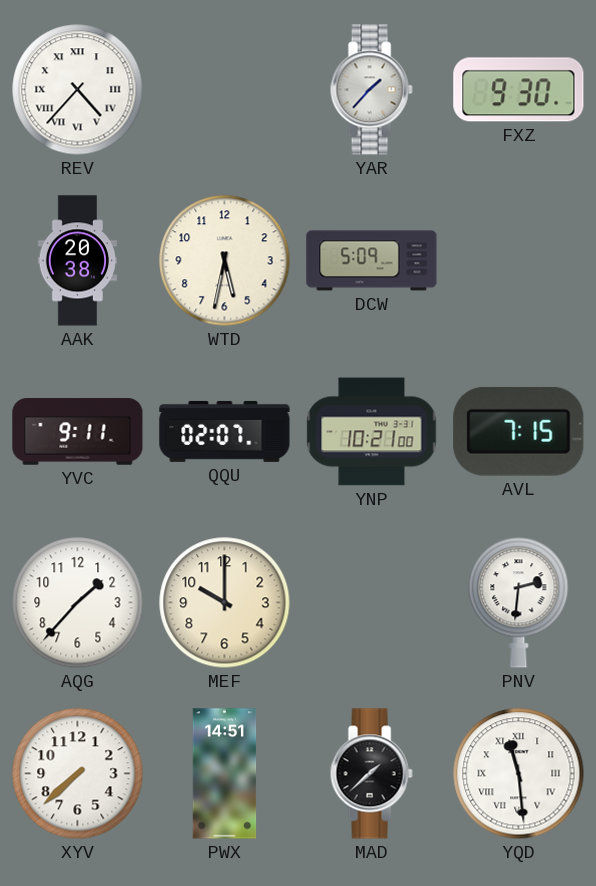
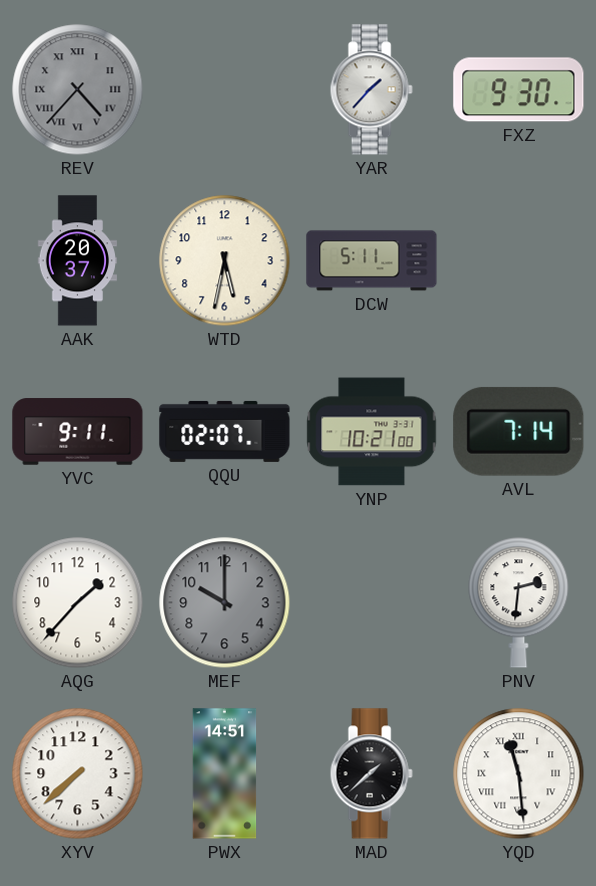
REV dial: white -> grey
AAK: 20:38 -> 20:37
DCW: 5:09 -> 5:11
AVL: 7:15 -> 7:14
MEF dial: cream -> grey
